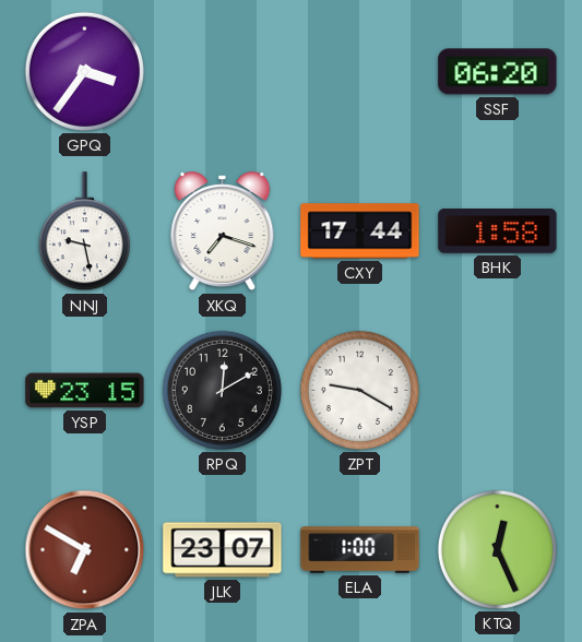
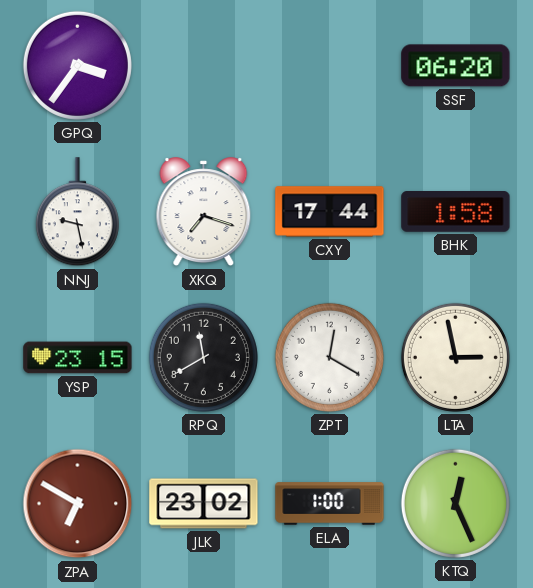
RPQ: 12:10 -> 11:40
ZPT: 9:20 -> 12:20
LTA: none -> 2:58
JLK: 23:07 -> 23:02
